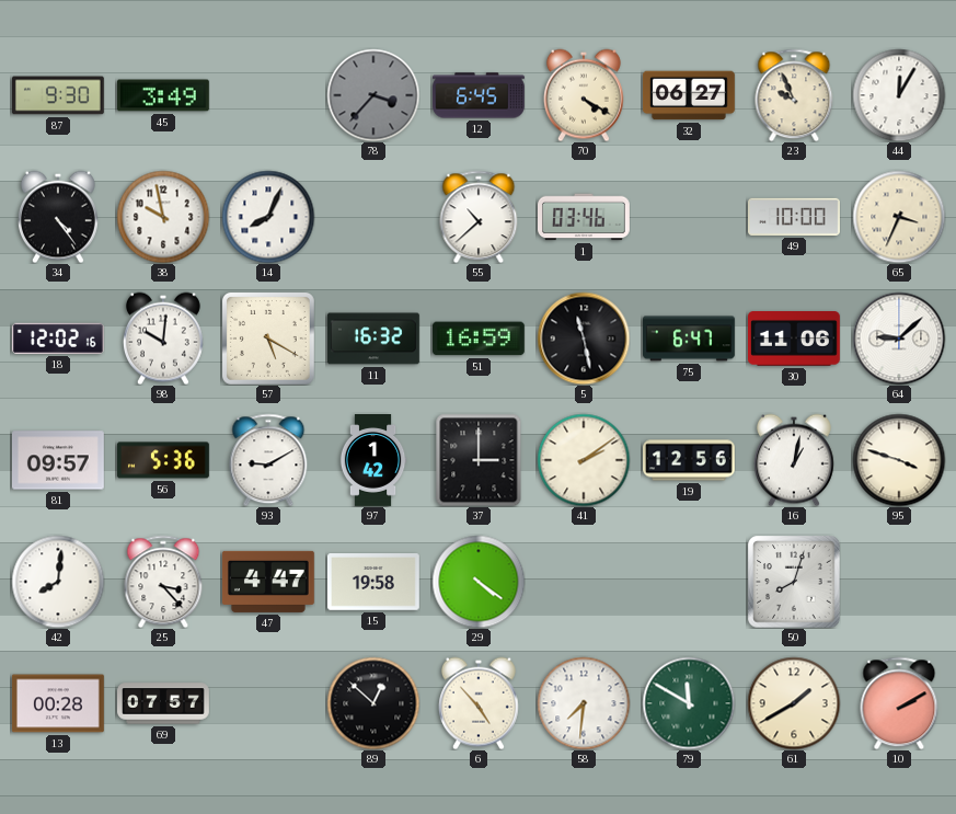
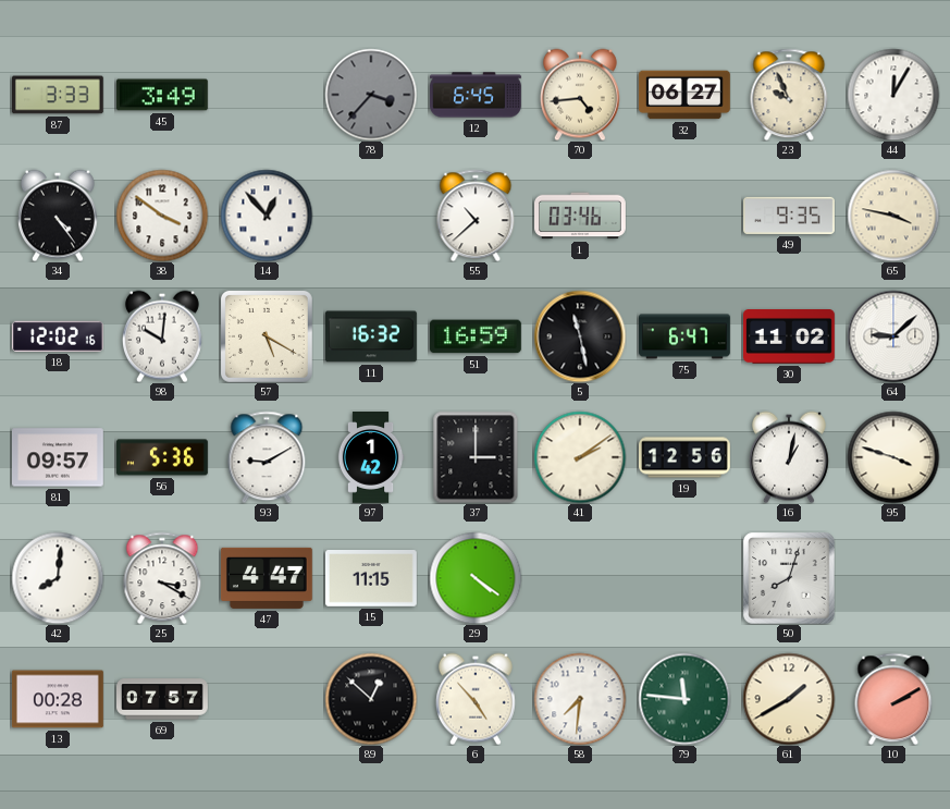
87: 9:30 -> 3:33
70: 4:20 -> 4:44
38: 9:58 -> 3:51
14: 8:04 -> 12:53
49: 10:00 -> 9:35
65: 3:34 -> 3:47
30: 11:06 -> 11:02
25: 3:23 -> 3:20
15: 19:58 -> 11:15
79: 11:50 -> 11:46
